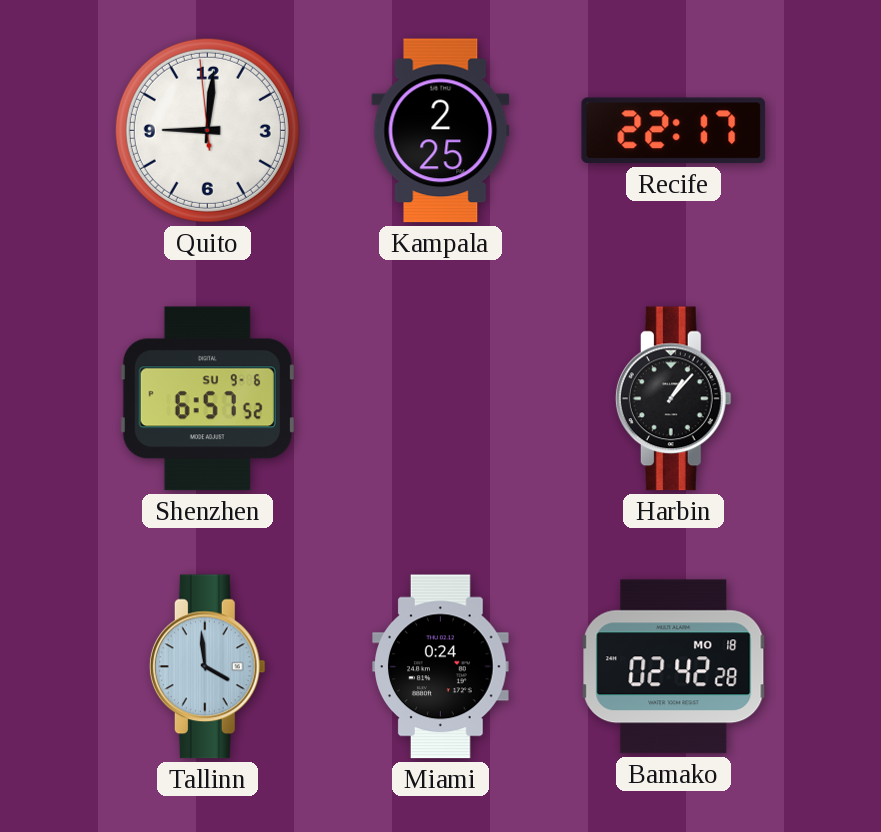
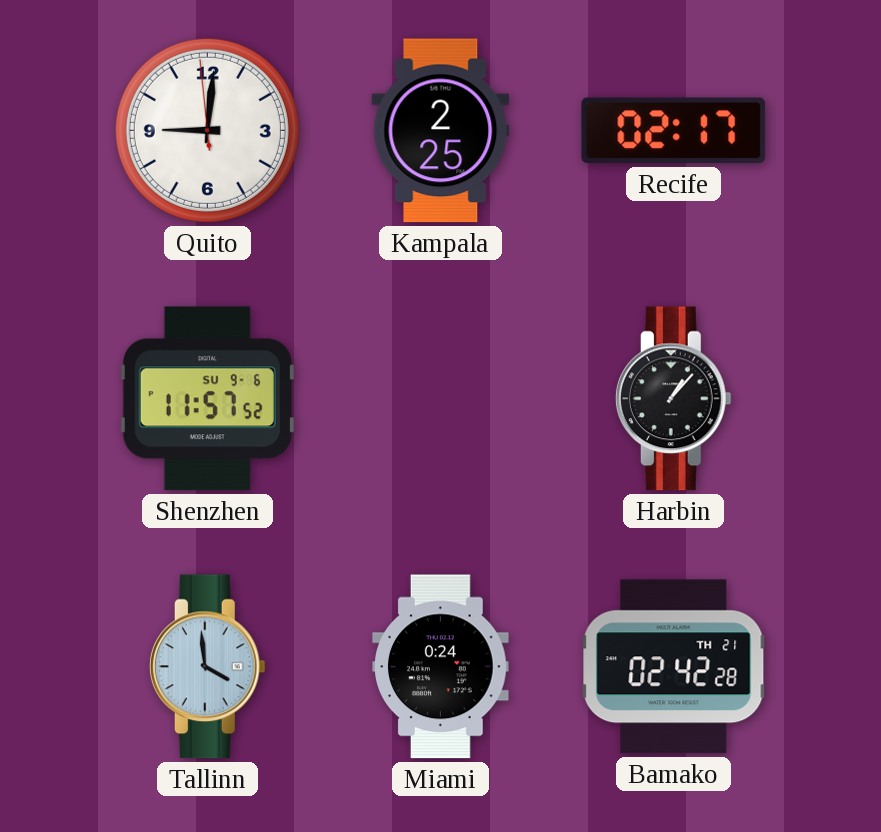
Recife: 22:17 -> 02:17
Shenzhen: 6:57 -> 11:57
Bamako date: MO 18 -> TH 21
